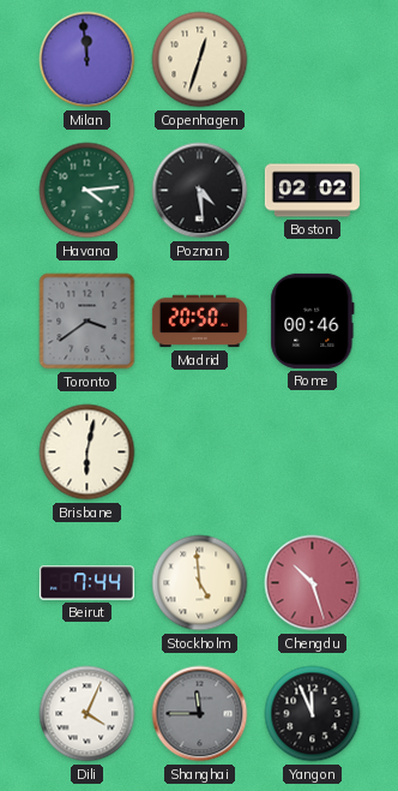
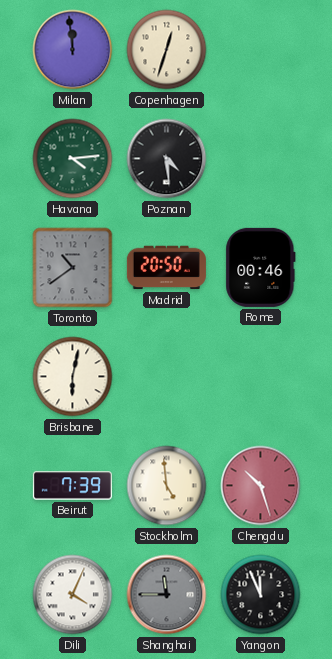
Boston: 02:02 -> none
Toronto: 3:39 -> 10:39
Beirut: 7:44 -> 7:39
